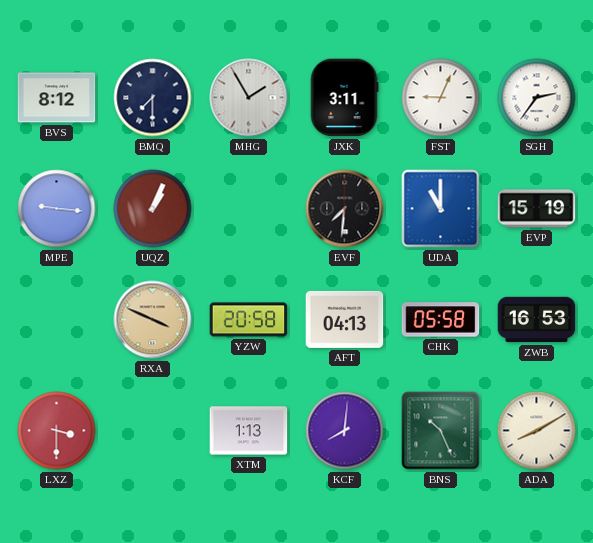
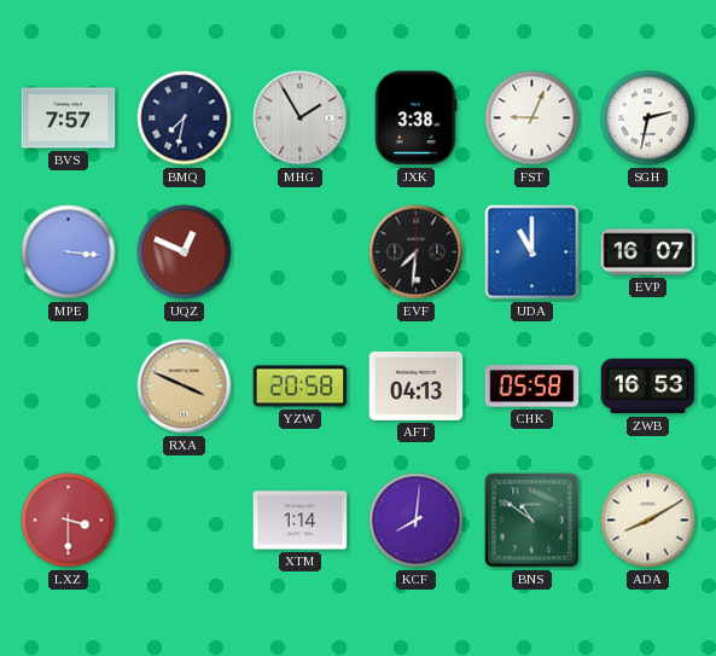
BVS: 8:12 -> 7:57
BMQ: 7:30 -> 7:32
JXK: 3:11 -> 3:38
SGH: 2:36 -> 2:32
MPE: 9:16 -> 3:16
UQZ: 1:04 -> 12:49
EVP: 15:19 -> 16:07
XTM: 1:13 -> 1:14
BNS: 10:26 -> 10:51
